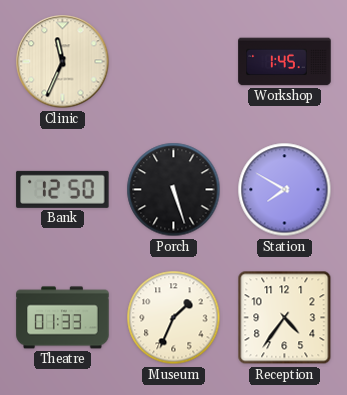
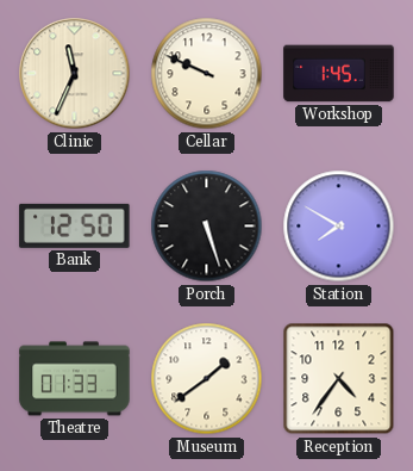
Cellar: none -> 9:49
Museum: 1:34 -> 1:39
